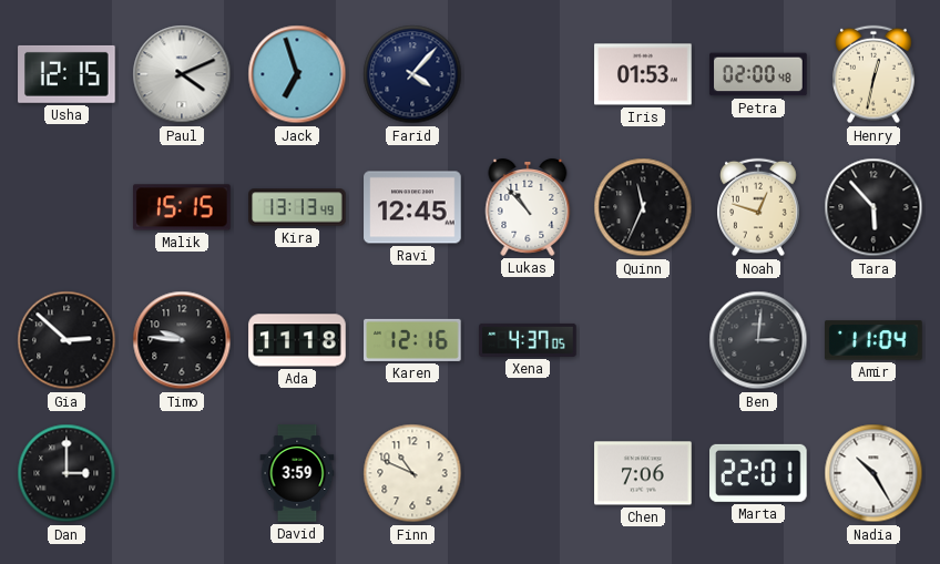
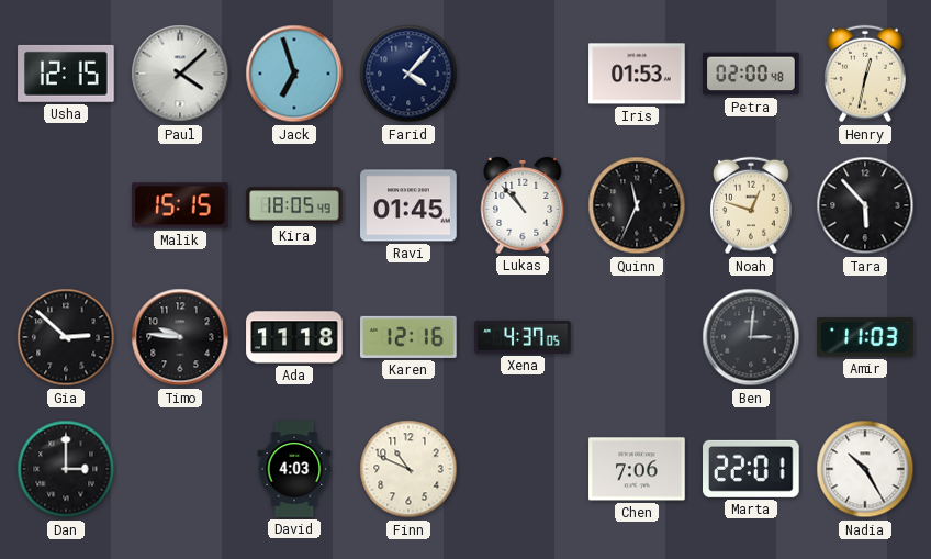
Paul: 4:11 -> 4:08
Kira: 13:13 -> 18:05
Ravi: 12:45 -> 01:45
Amir: 11:04 -> 11:03
David: 3:59 -> 4:03
